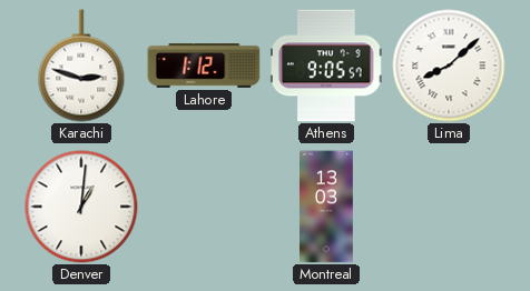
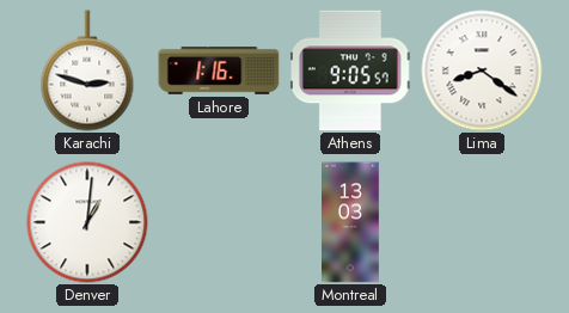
Lahore: 1:12 -> 1:16
Lima: 8:08 -> 8:21
